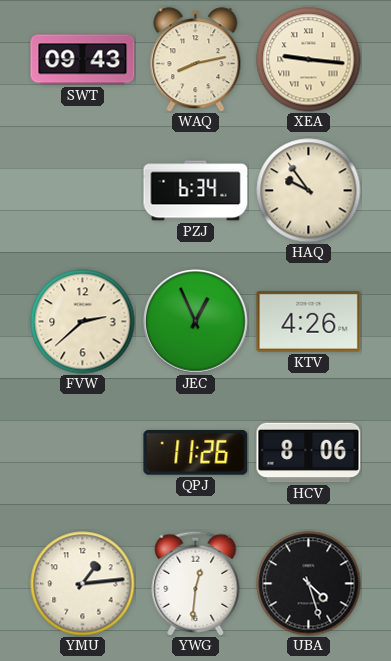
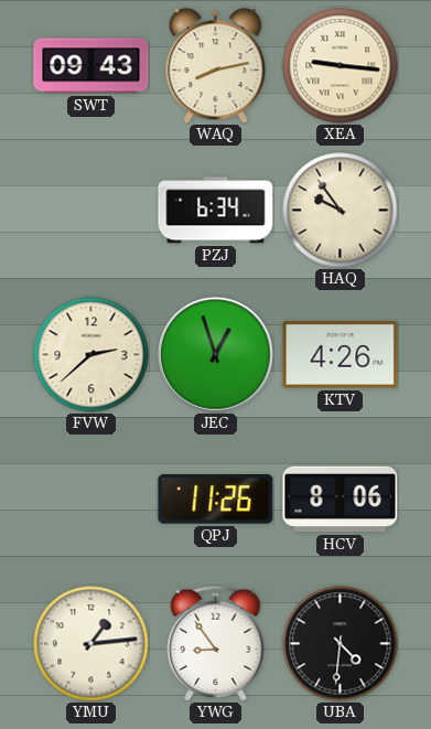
JEC: 12:56 -> 12:57
YWG: 12:31 -> 8:54
UBA: 4:27 -> 4:31
